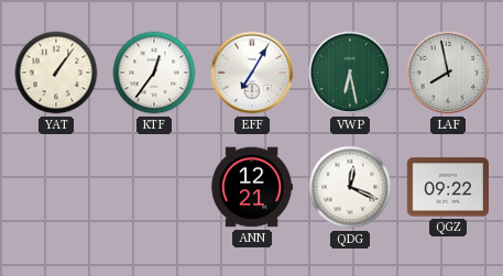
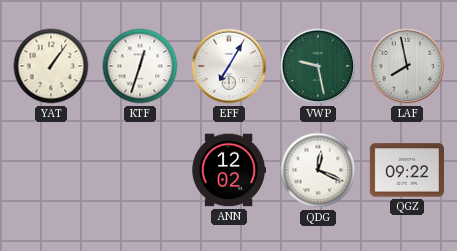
KTF: 12:36 -> 12:33
VWP: 6:28 -> 9:28
ANN: 12:21 -> 12:02
